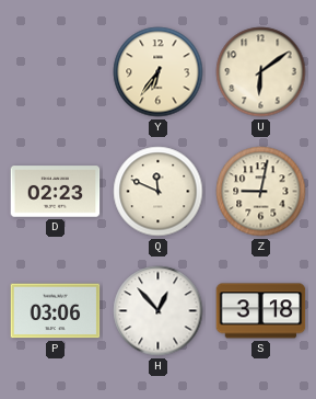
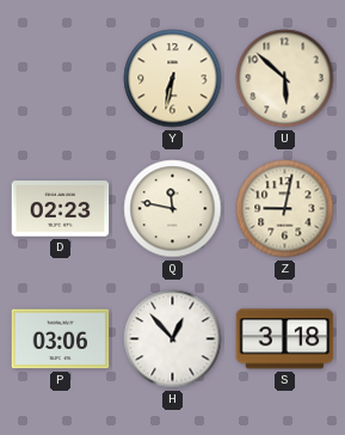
Y: 6:36 -> 6:32
U: 6:09 -> 5:52
Q: 11:49 -> 11:47
